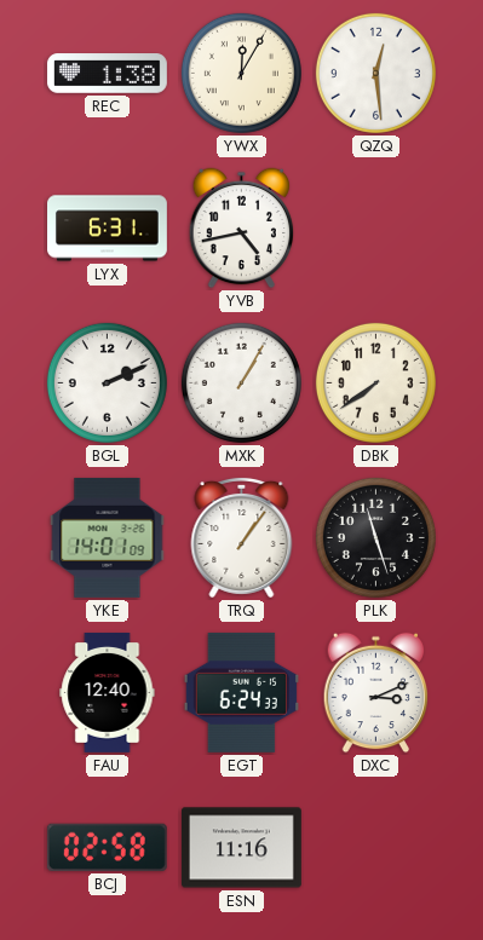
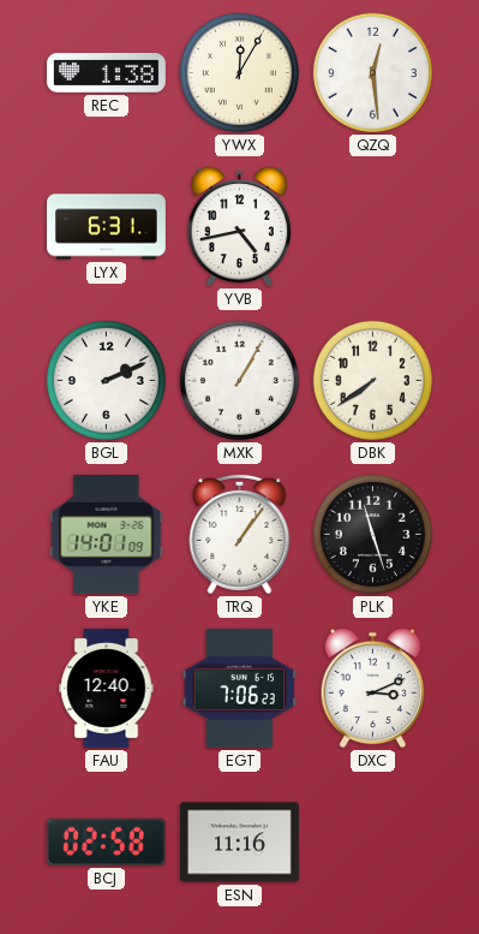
EGT: 6:24 -> 7:06
